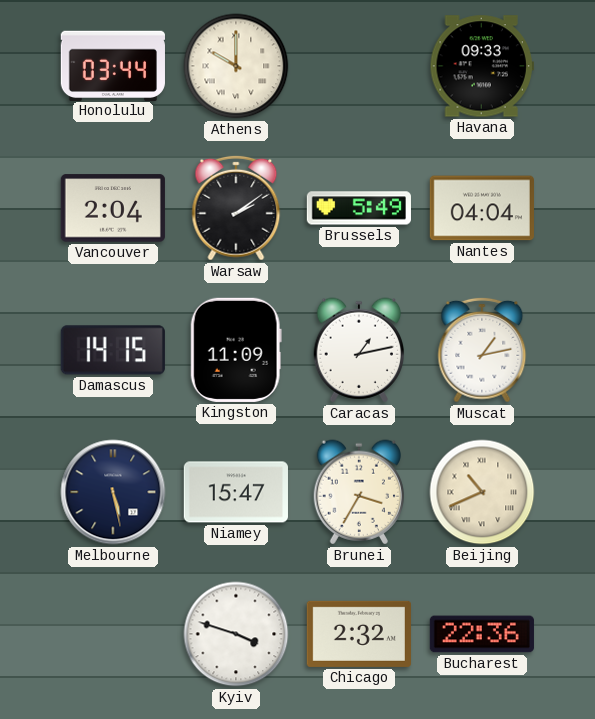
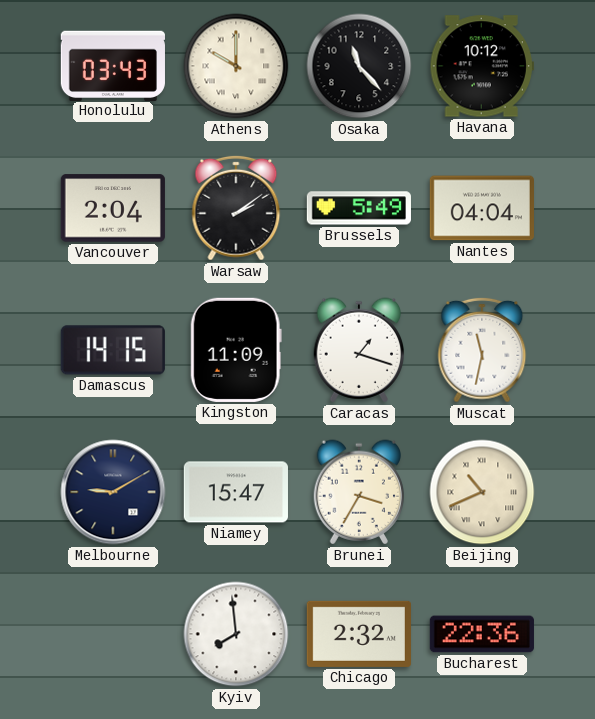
Honolulu: 03:44 -> 03:43
Osaka: none -> 11:23
Havana: 09:33 -> 10:12
Caracas: 1:13 -> 1:18
Muscat: 1:13 -> 11:32
Melbourne: 5:28 -> 9:10
Kyiv: 3:48 -> 7:59
